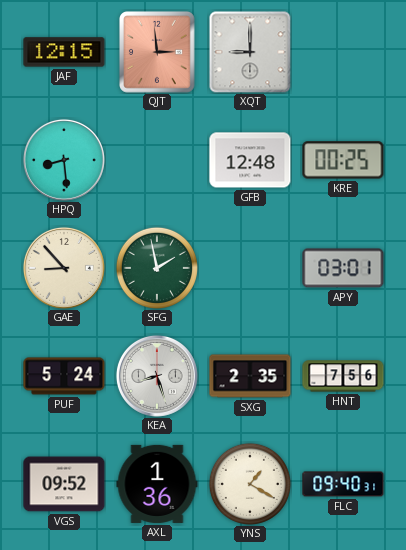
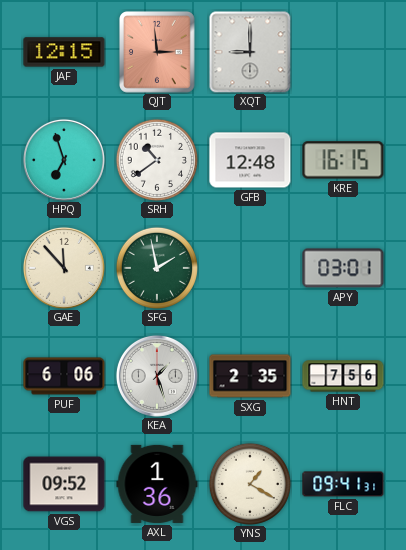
HPQ: 8:29 -> 6:57
SRH: none -> 10:39
KRE: 00:25 -> 16:15
GAE: 8:53 -> 11:53
PUF: 5:24 -> 6:06
KEA: 8:27 -> 1:27
FLC: 09:40 -> 09:41
